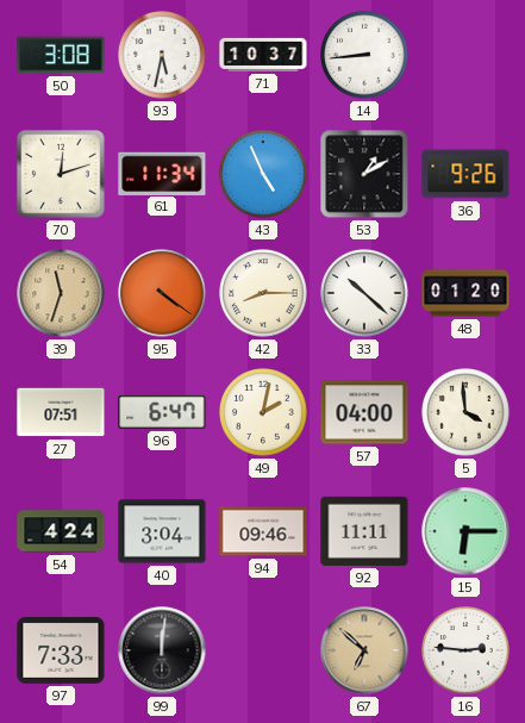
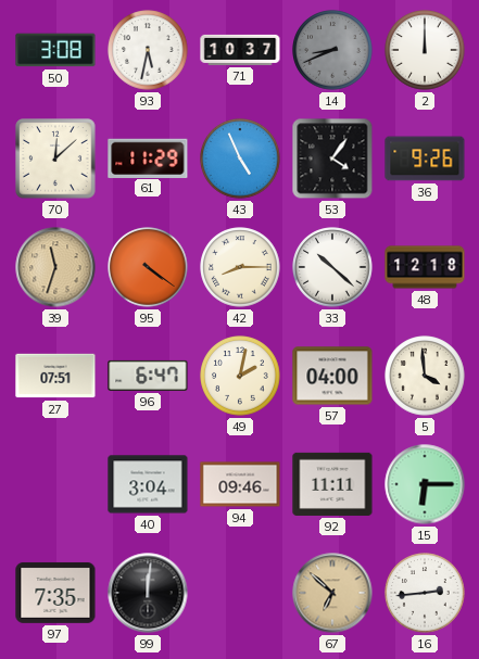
14: 8:44 -> 8:41
14 dial: white -> grey
2: none -> 12:00
70: 12:12 -> 12:08
61: 11:34 -> 11:29
53: 1:10 -> 4:06
48: 01:20 -> 12:18
54: 4:24 -> none
97: 7:33 -> 7:35
16: 2:46 -> 2:44
